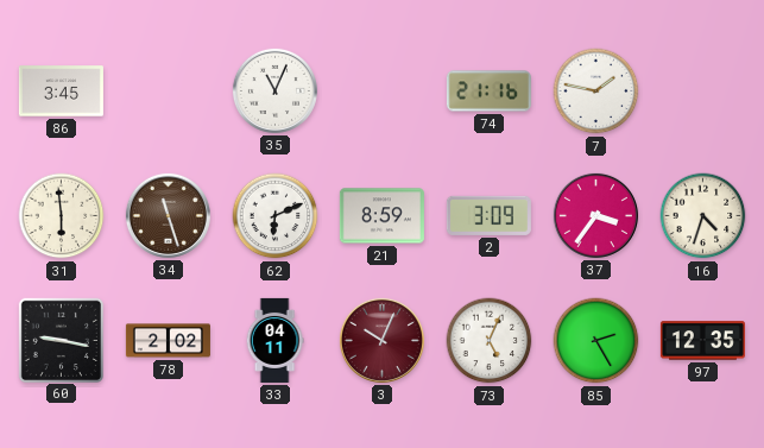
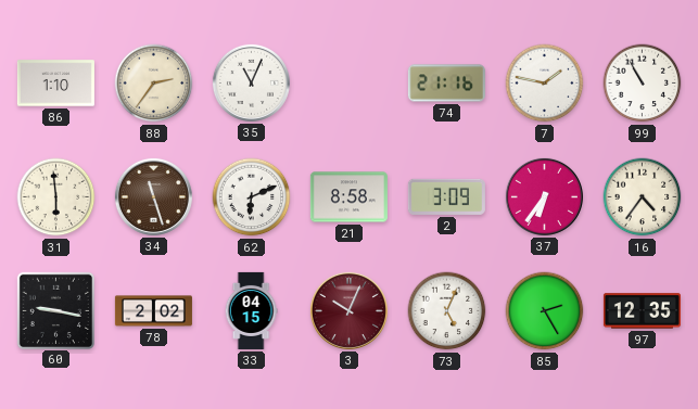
86: 3:45 -> 1:10
88: none -> 2:36
99: none -> 10:55
21: 8:59 -> 8:58
37: 3:36 -> 6:36
16: 4:33 -> 4:36
33: 04:11 -> 04:15
